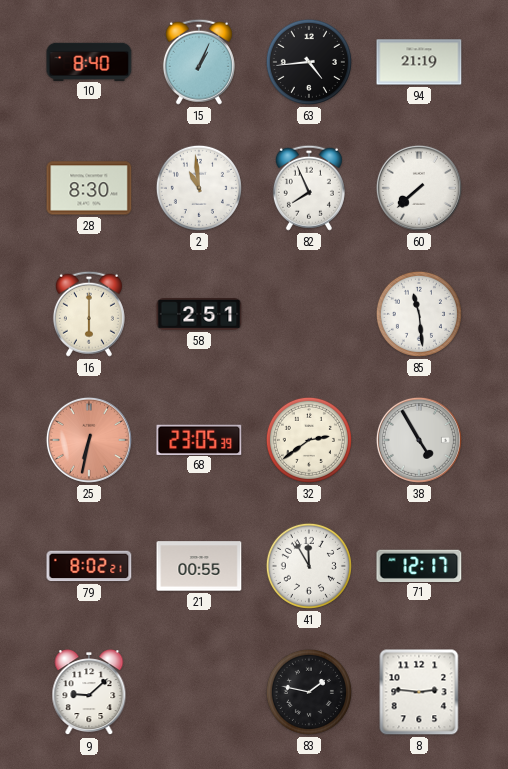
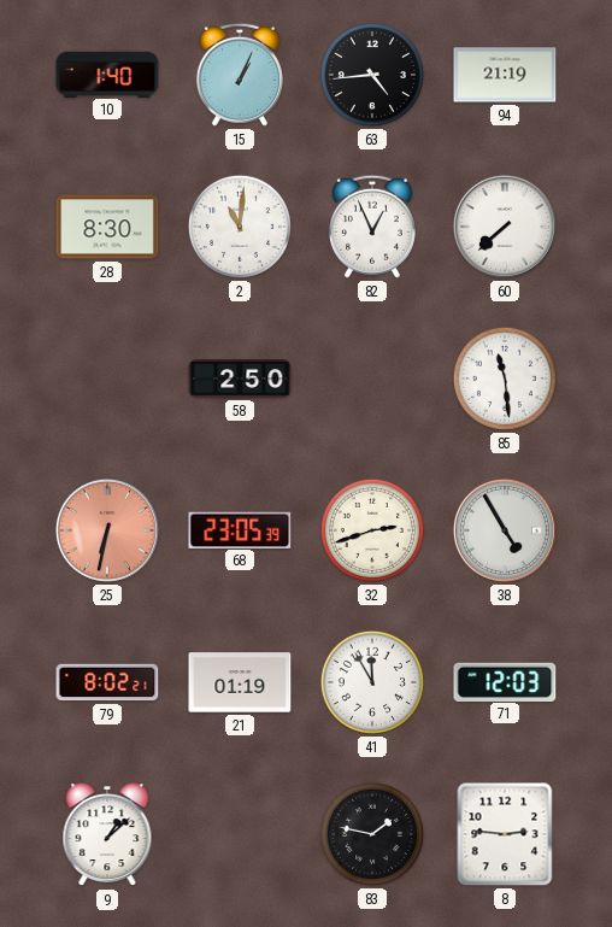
10: 8:40 -> 1:40
2: 10:59 -> 11:01
82: 7:56 -> 12:56
16: 6:00 -> none
58: 2:51 -> 2:50
32: 2:39 -> 2:42
21: 00:55 -> 01:19
71: 12:17 -> 12:03
9: 9:08 -> 1:08
